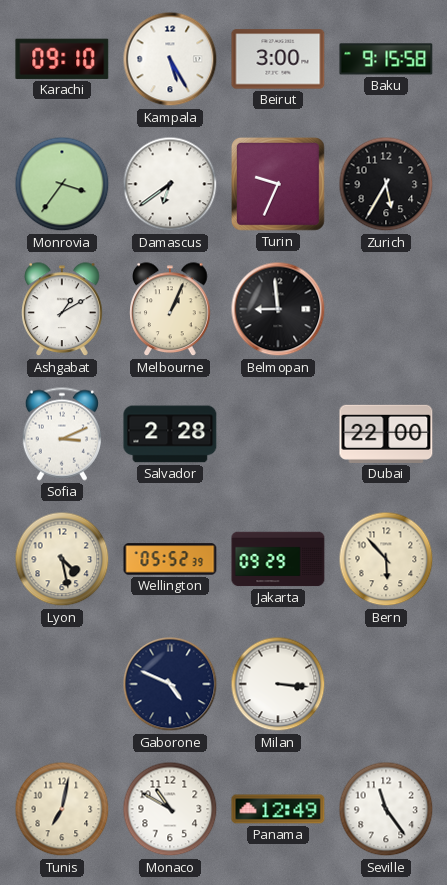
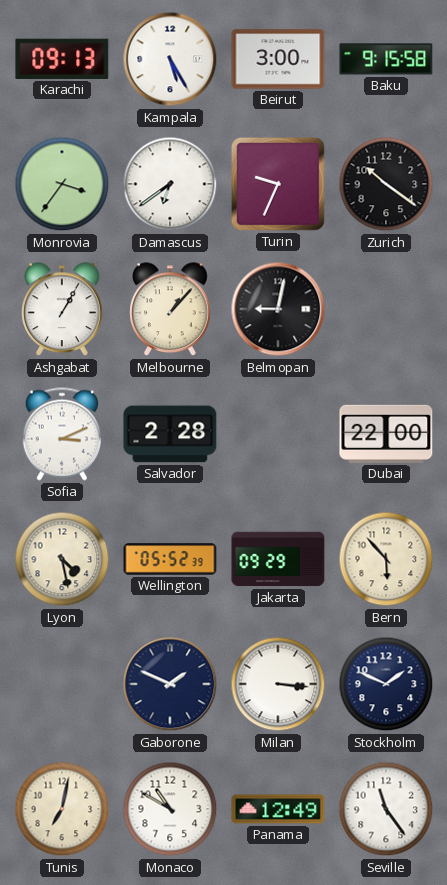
Karachi: 09:10 -> 09:13
Zurich: 5:35 -> 10:21
Ashgabat: 1:10 -> 1:05
Melbourne: 1:04 -> 1:07
Belmopan: 8:59 -> 9:02
Gaborone: 4:49 -> 1:49
Stockholm: none -> 1:49
